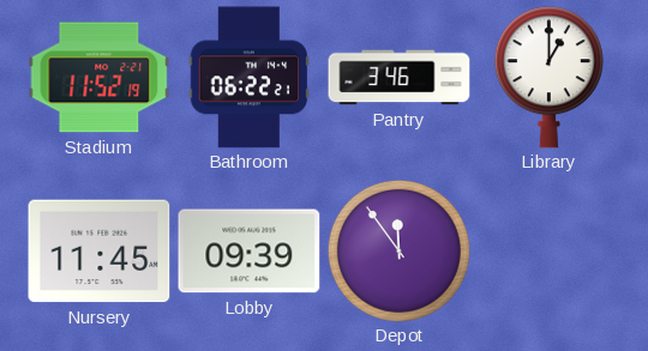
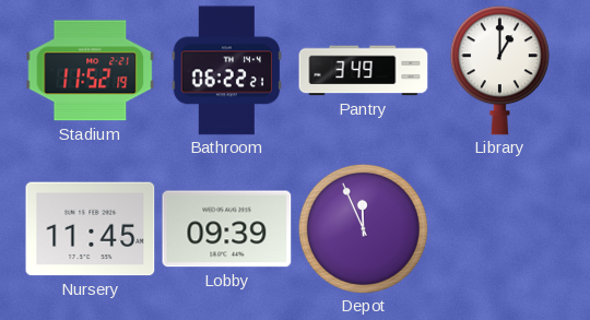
Pantry: 3:46 -> 3:49
Depot: 11:54 -> 11:56
